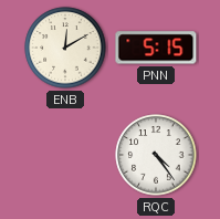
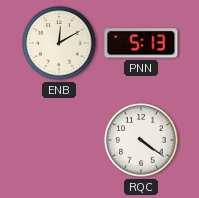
PNN: 5:15 -> 5:13
RQC: 4:24 -> 4:21
